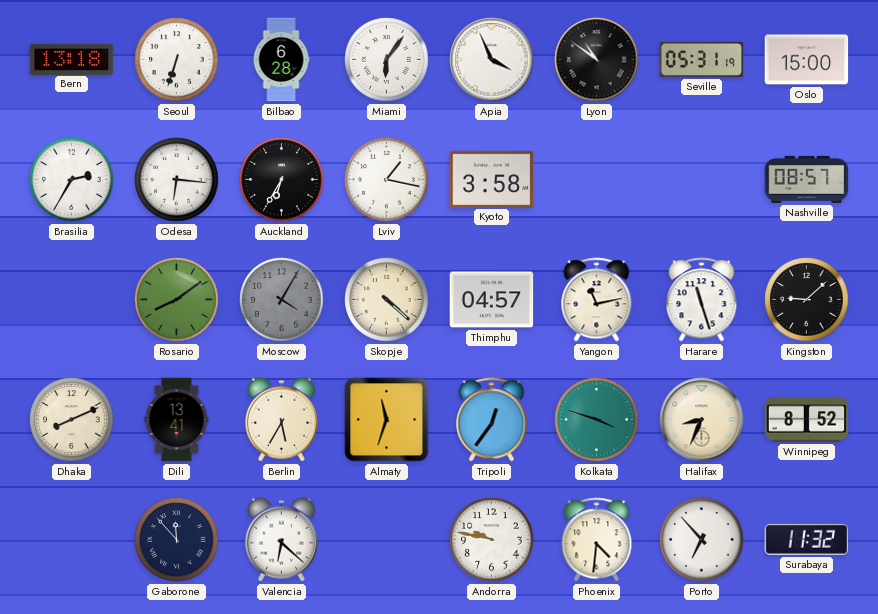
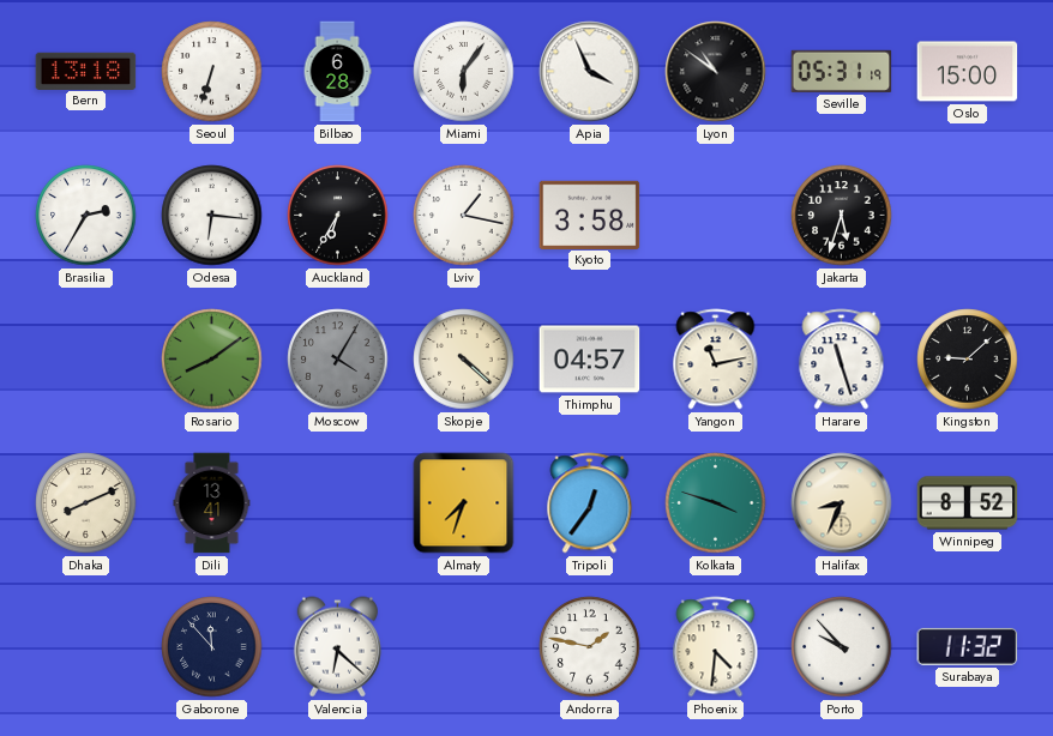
Jakarta: none -> 5:33
Nashville: 08:57 -> none
Berlin: 5:35 -> none
Almaty: 11:33 -> 7:33
Andorra: 9:47 -> 1:47
Porto: 6:53 -> 9:53
